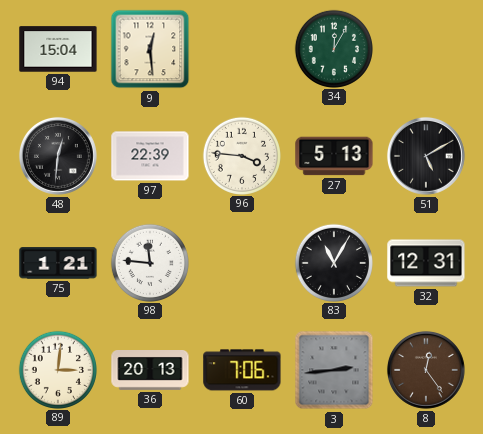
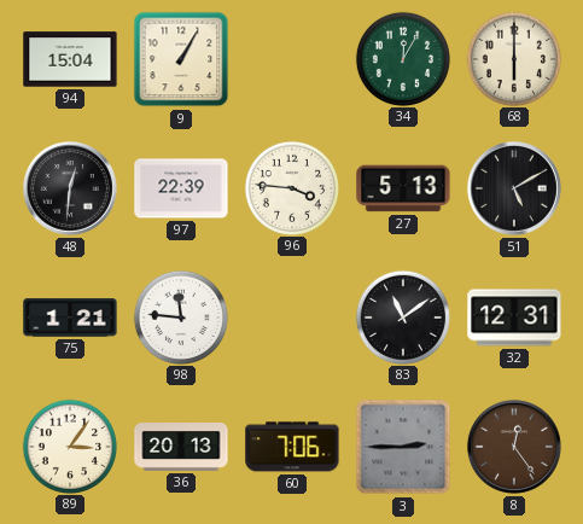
9: 12:29 -> 1:05
68: none -> 6:00
83: 11:05 -> 11:09
89: 3:01 -> 3:06
3: 2:44 -> 2:45
